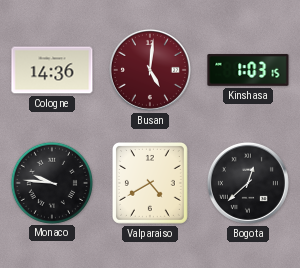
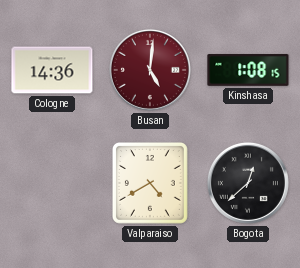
Kinshasa: 1:03 -> 1:08
Monaco: 9:46 -> none
